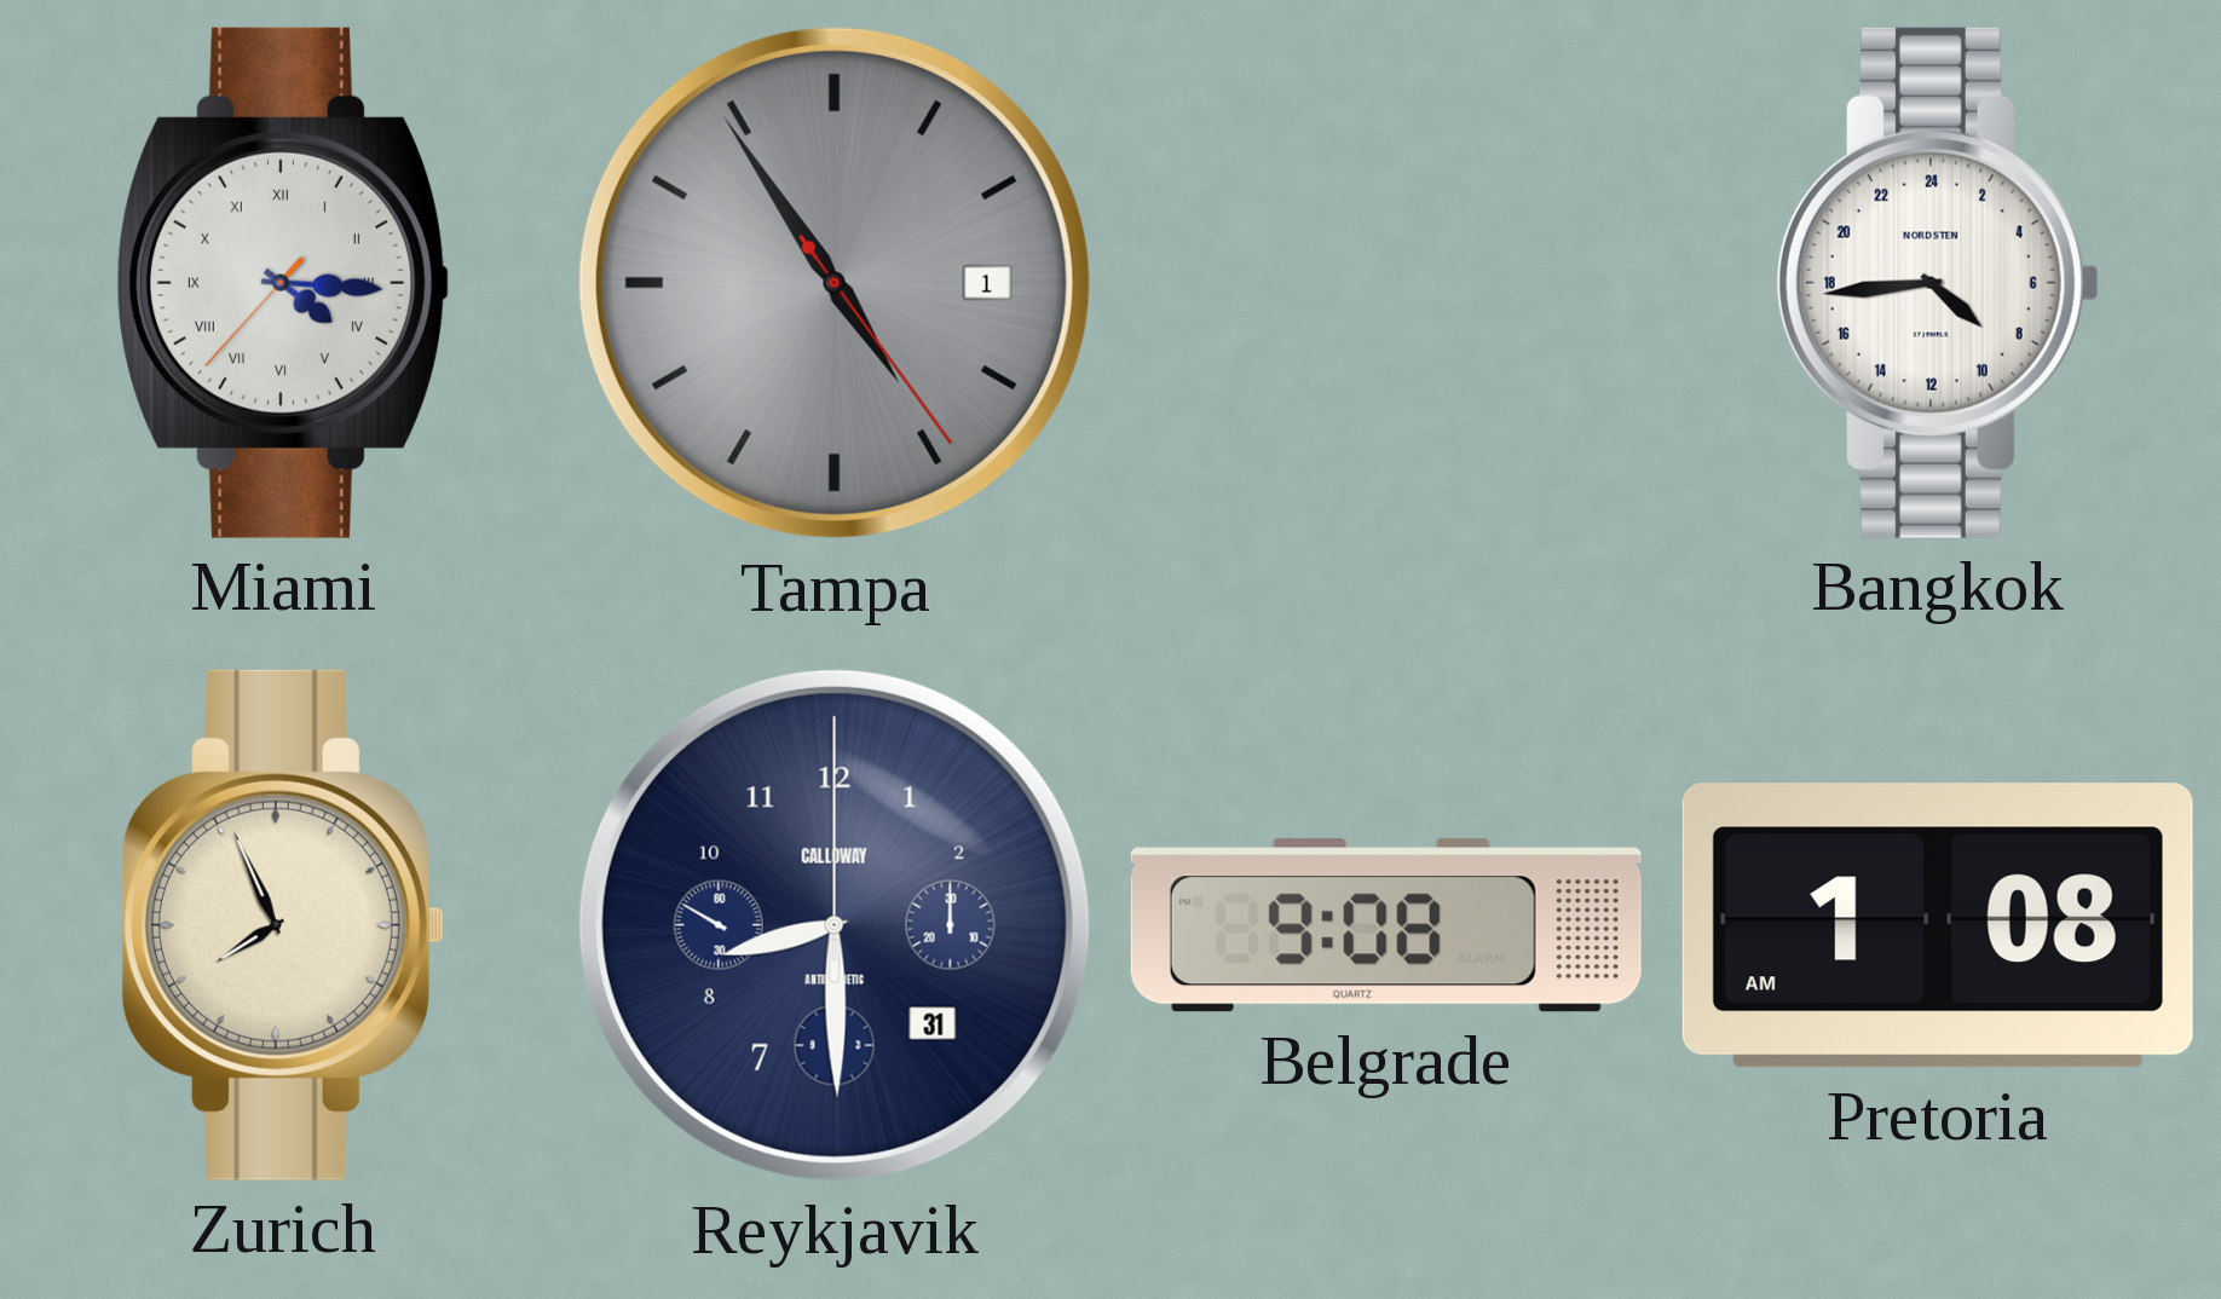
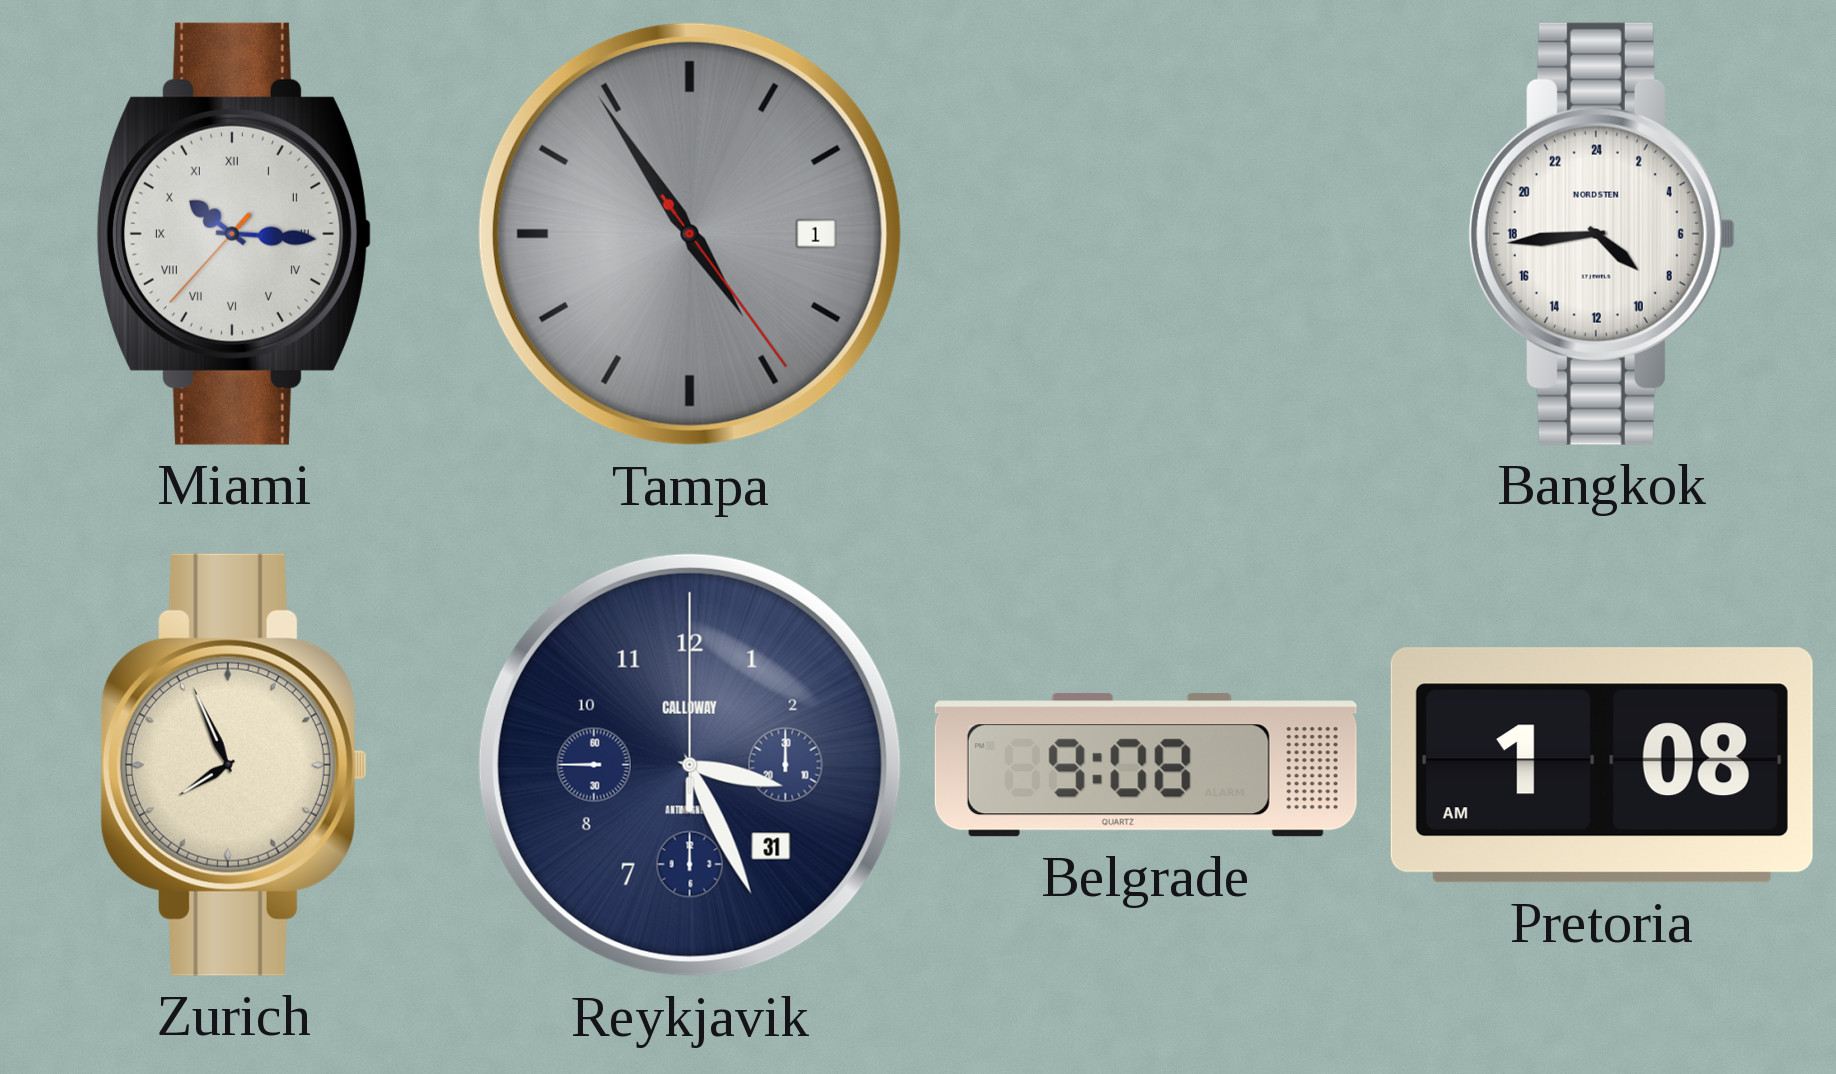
Miami: 4:15 -> 10:15
Reykjavik: 8:29 -> 3:25
